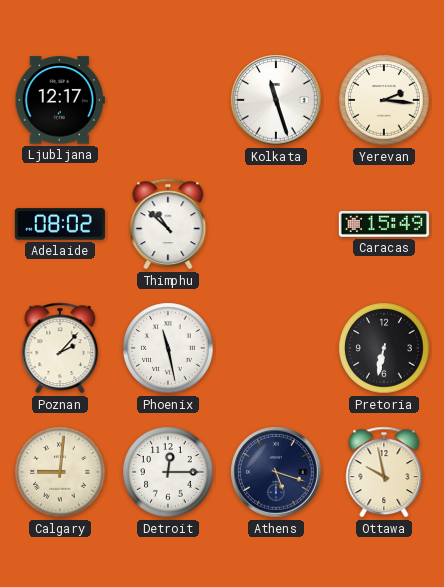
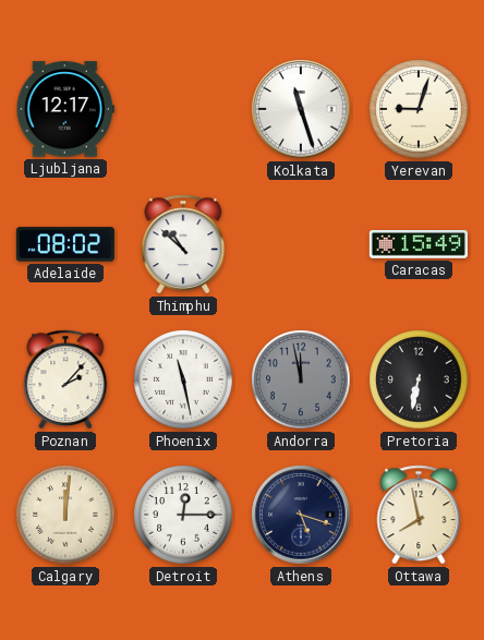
Yerevan: 2:16 -> 9:03
Andorra: none -> 11:58
Calgary: 9:01 -> 12:01
Ottawa: 9:58 -> 7:58
